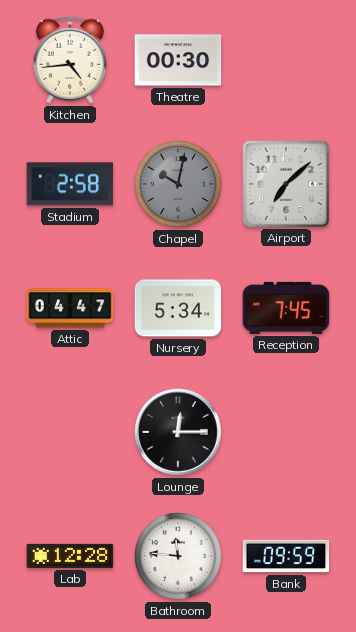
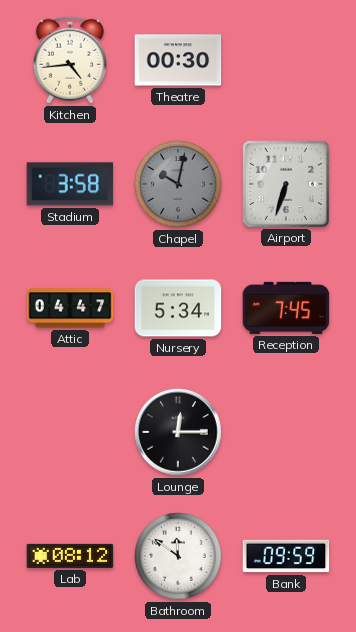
Stadium: 2:58 -> 3:58
Airport: 7:08 -> 6:33
Lab: 12:28 -> 08:12
Bathroom: 11:46 -> 11:51
